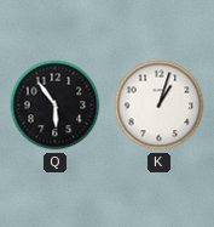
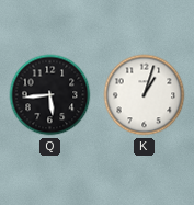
Q: 5:54 -> 5:44
